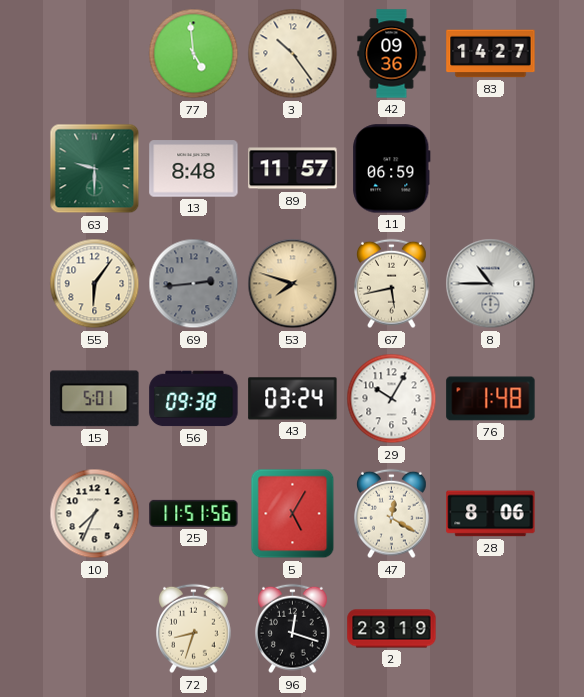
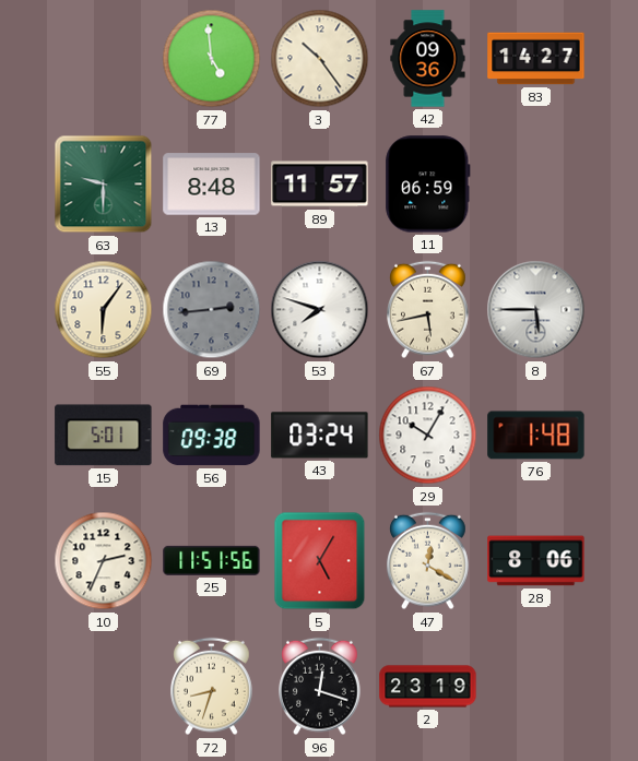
53 dial: champagne -> white
8: 10:45 -> 5:45
10: 7:34 -> 2:34
